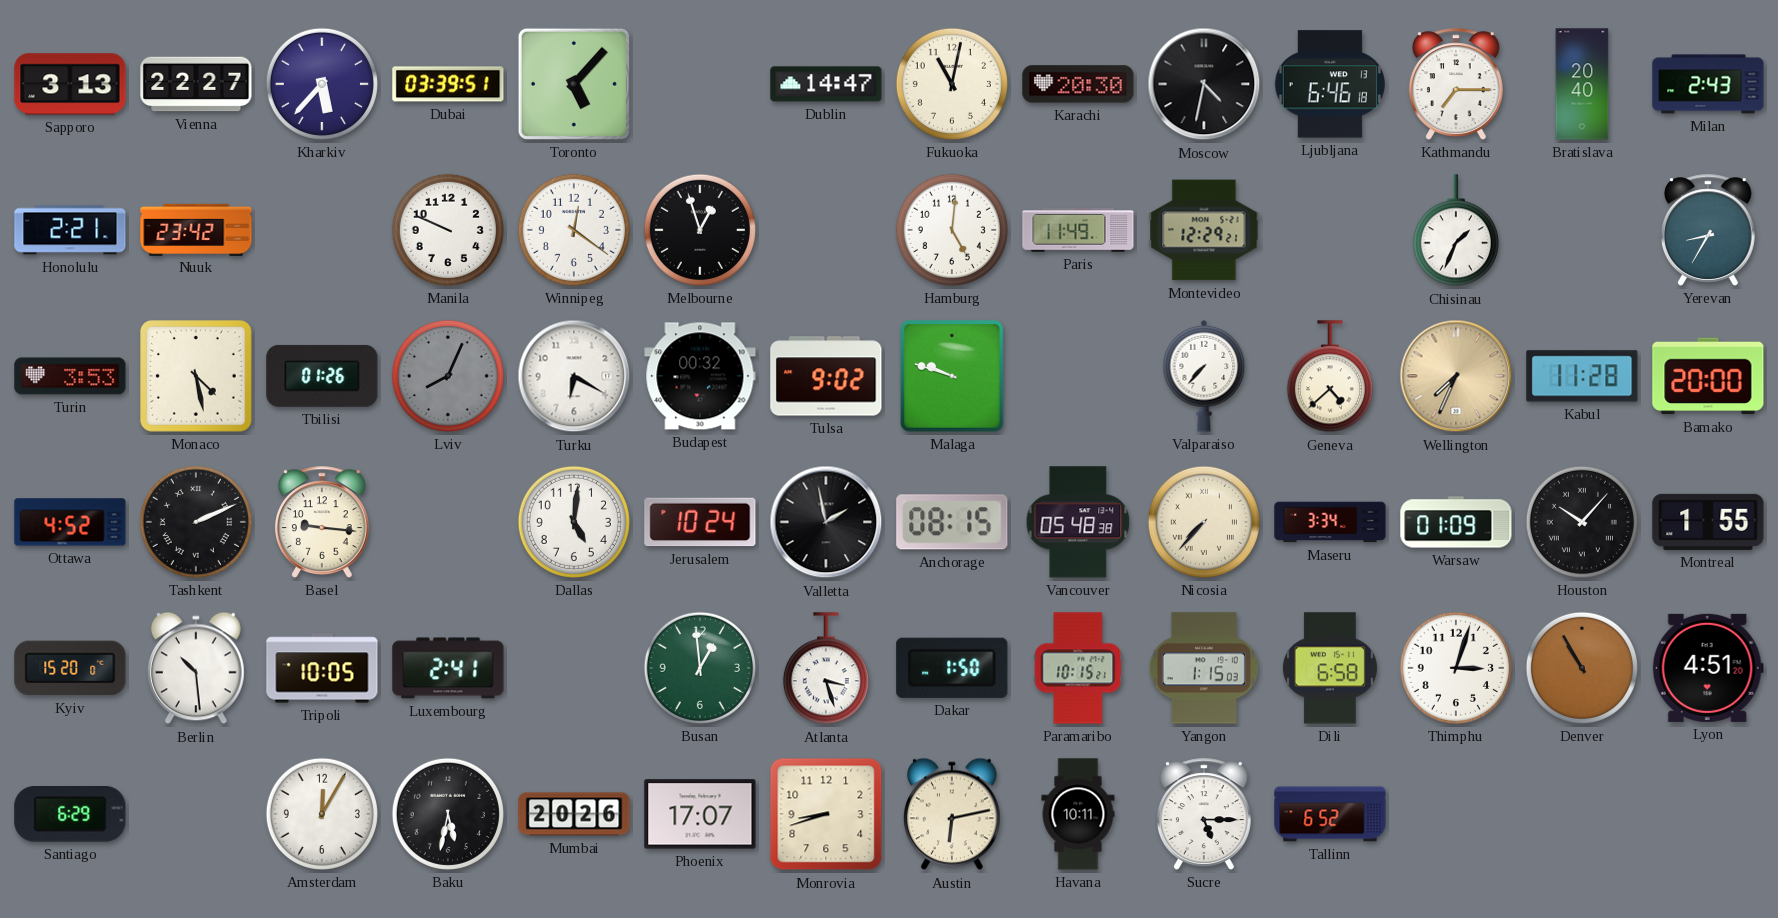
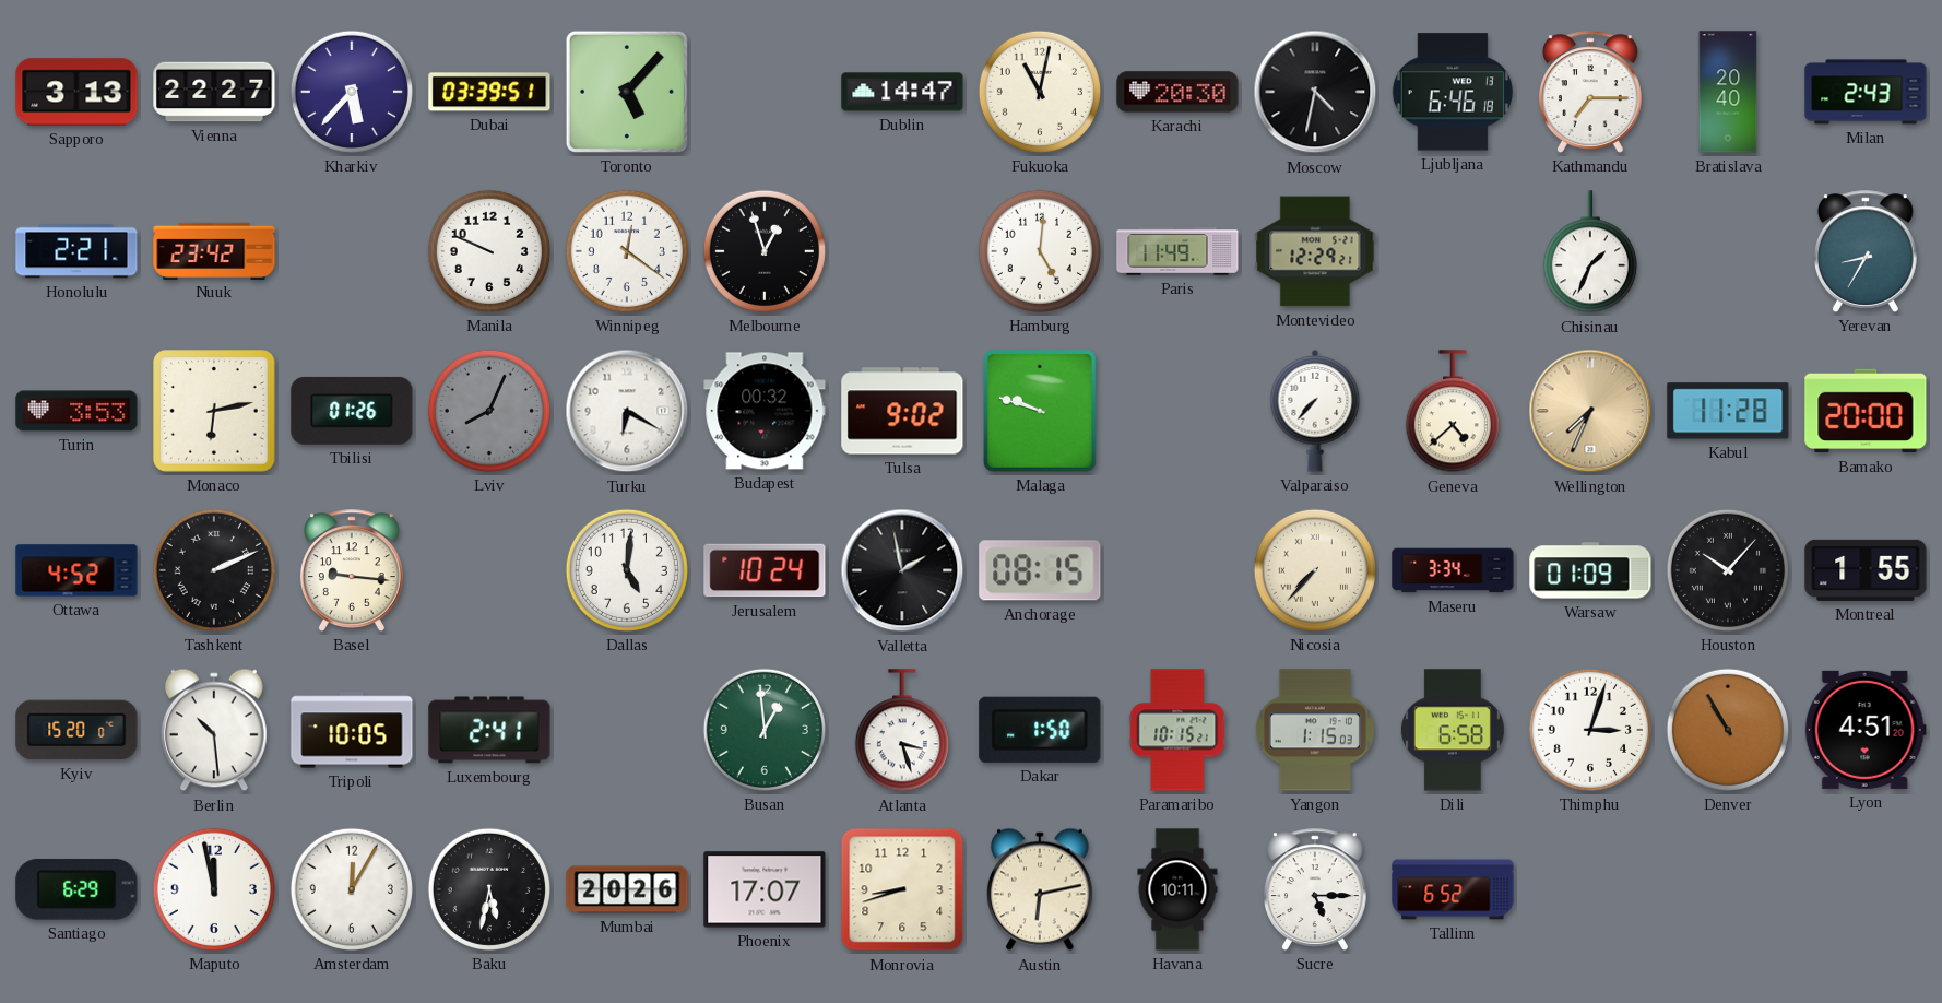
Monaco: 4:28 -> 6:13
Vancouver: 05:48 -> none
Maputo: none -> 11:58
